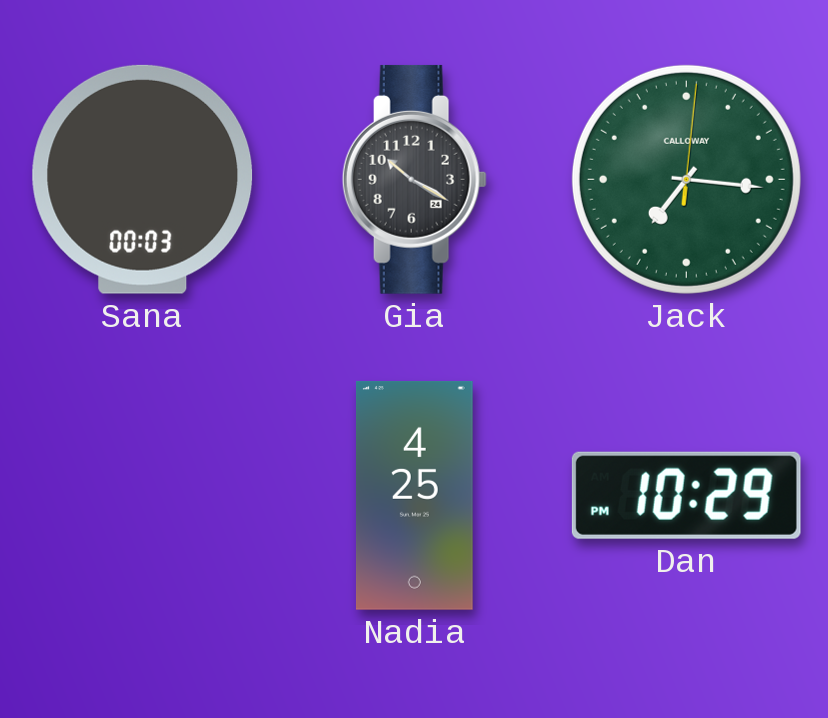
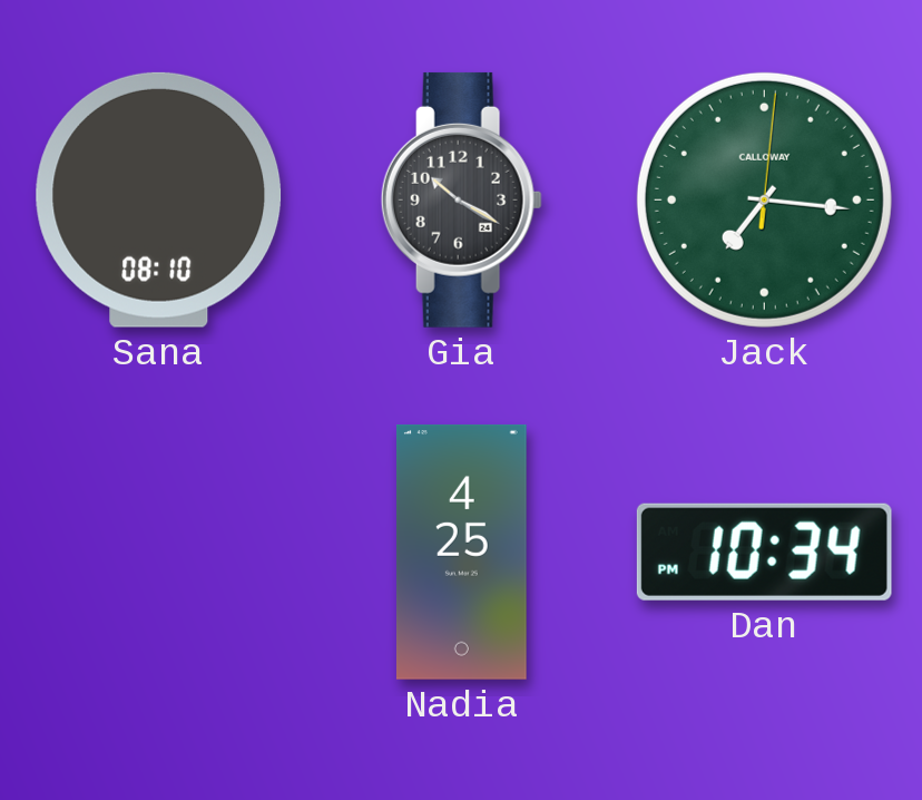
Sana: 00:03 -> 08:10
Dan: 10:29 -> 10:34
